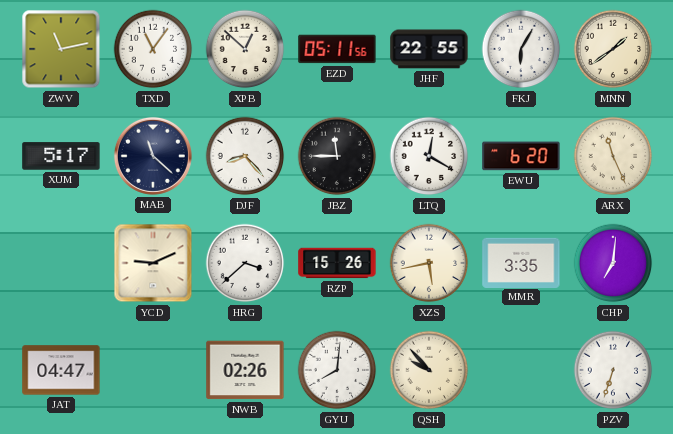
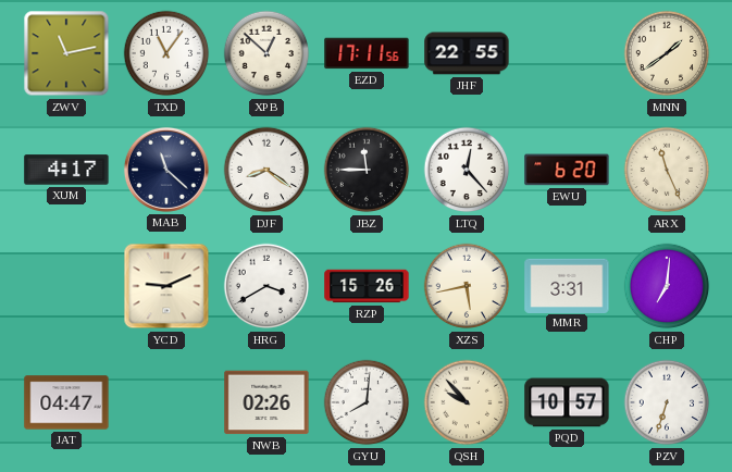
EZD: 05:11 -> 17:11
FKJ: 6:05 -> none
XUM: 5:17 -> 4:17
DJF: 8:23 -> 8:21
LTQ: 12:20 -> 12:23
HRG: 3:38 -> 3:40
MMR: 3:35 -> 3:31
PQD: none -> 10:57
